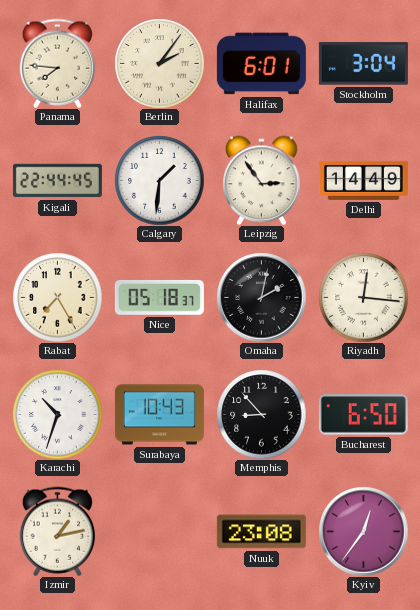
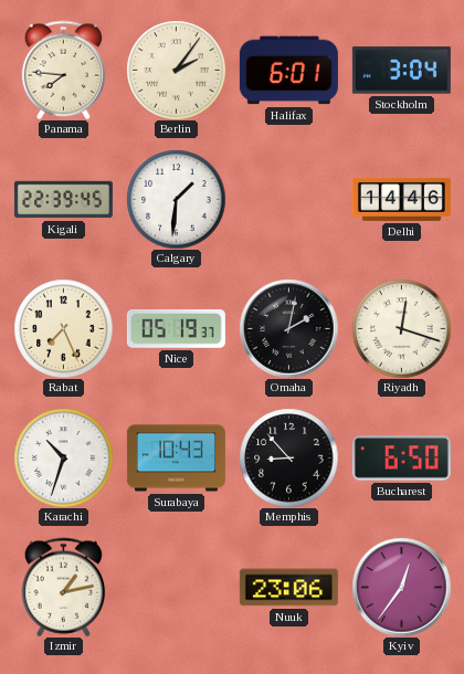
Kigali: 22:44 -> 22:39
Leipzig: 2:54 -> none
Delhi: 14:49 -> 14:46
Rabat: 7:25 -> 7:26
Nice: 05:18 -> 05:19
Riyadh: 12:16 -> 12:18
Nuuk: 23:08 -> 23:06
